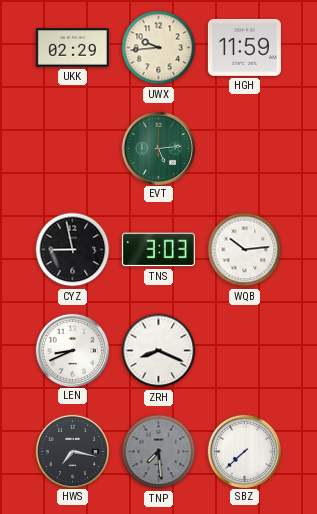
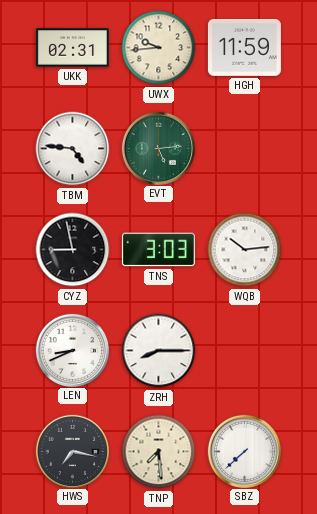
UKK: 02:29 -> 02:31
TBM: none -> 4:46
ZRH: 8:19 -> 8:15
TNP dial: grey -> cream
